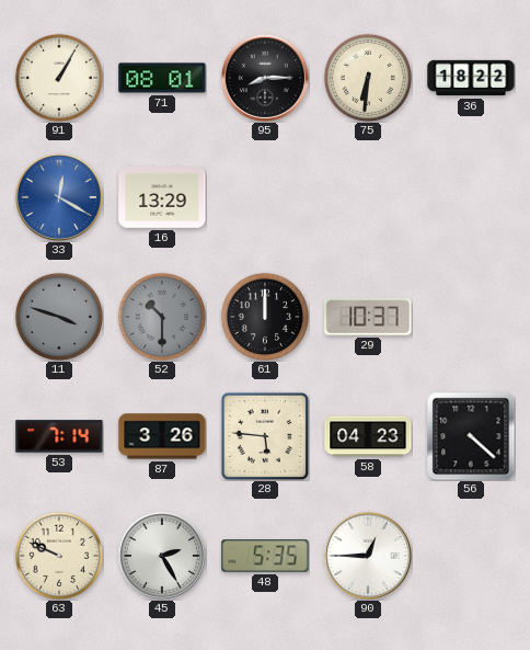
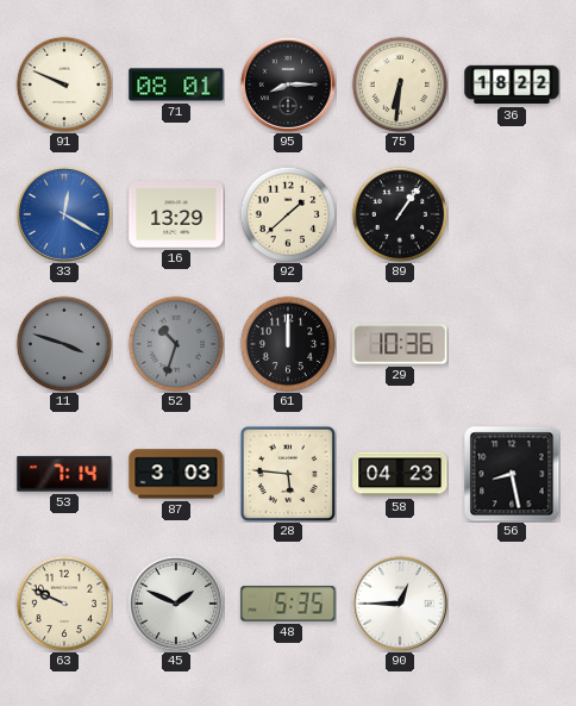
91: 1:05 -> 9:49
92: none -> 1:38
89: none -> 1:06
52: 10:30 -> 10:33
29: 10:37 -> 10:36
87: 3:26 -> 3:03
56: 4:22 -> 8:28
45: 2:25 -> 1:49
